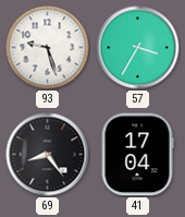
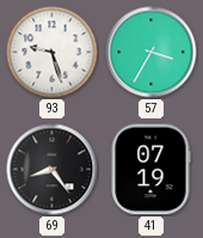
41: 17:04 -> 07:19
